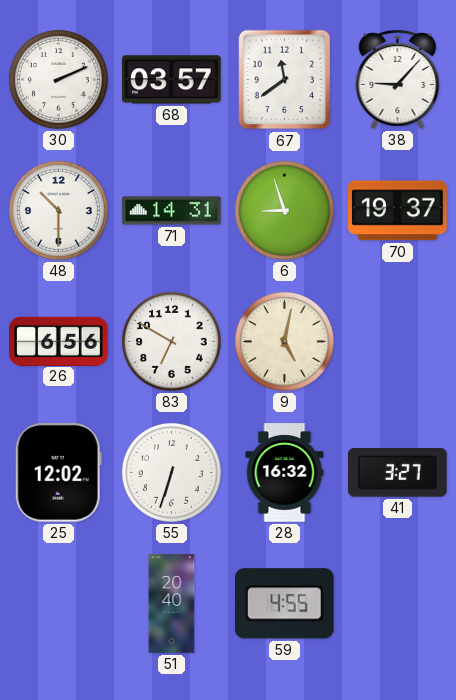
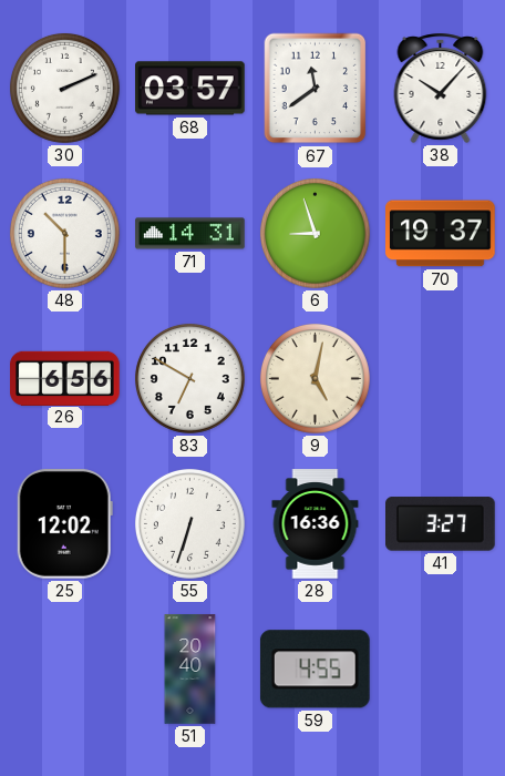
38: 9:07 -> 10:07
28: 16:32 -> 16:36
